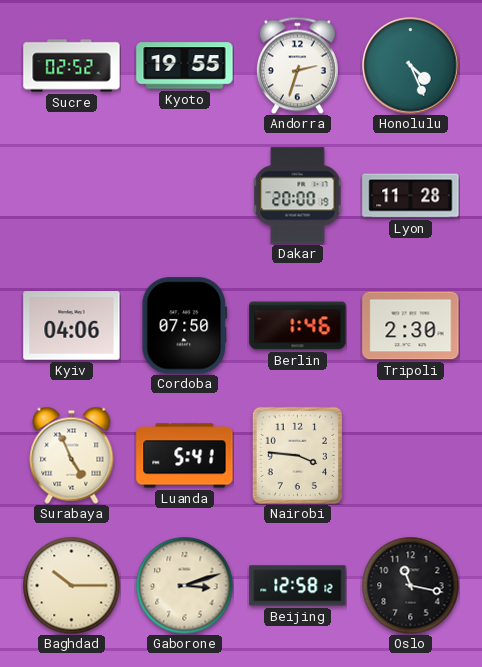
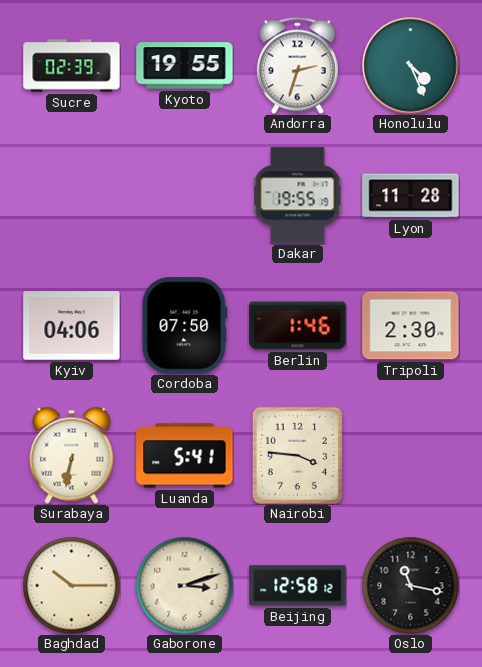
Sucre: 02:52 -> 02:39
Dakar: 20:00 -> 19:55
Surabaya: 4:56 -> 6:32
